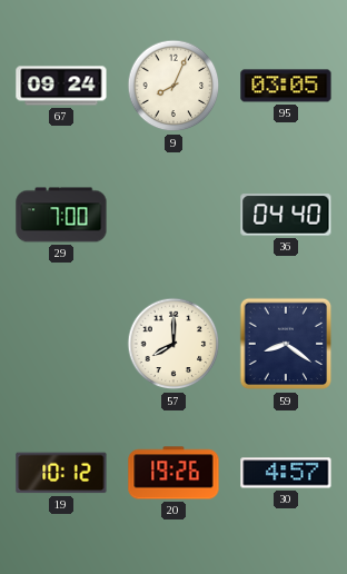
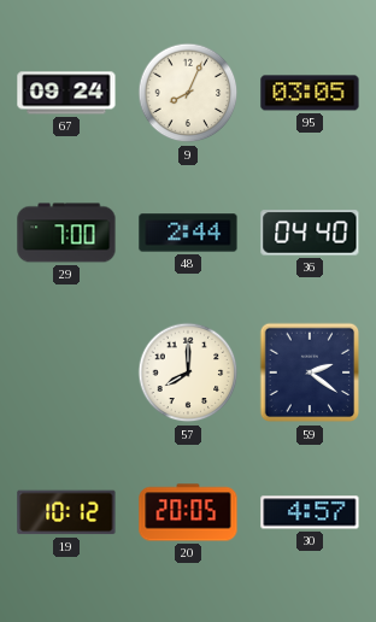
48: none -> 2:44
59: 8:21 -> 2:21
20: 19:26 -> 20:05
